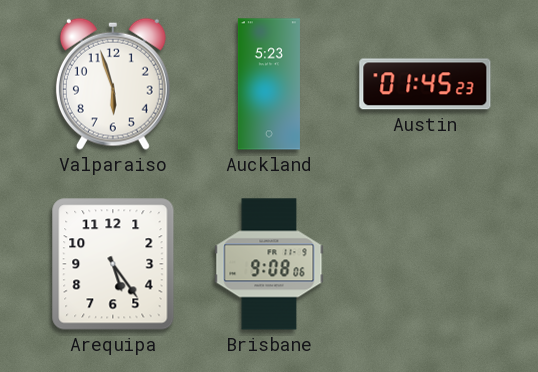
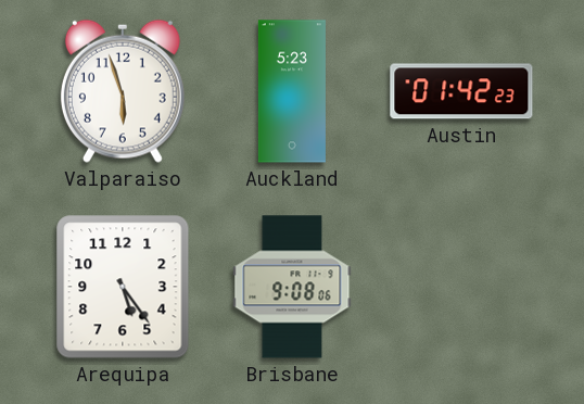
Austin: 01:45 -> 01:42
